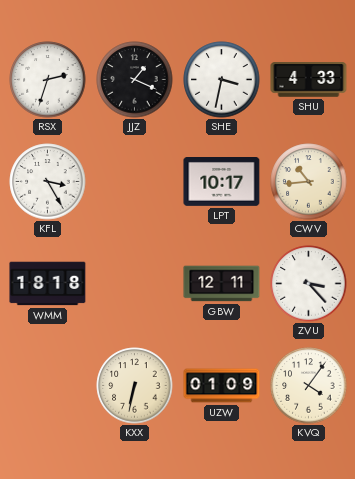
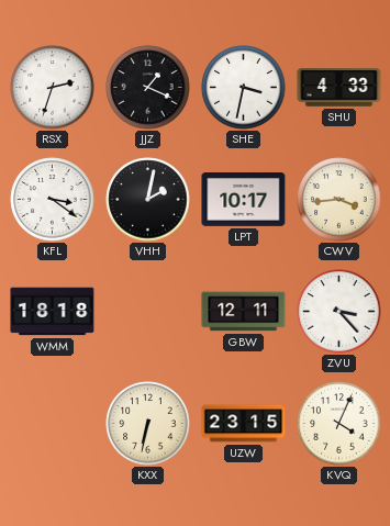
KFL: 3:25 -> 3:21
VHH: none -> 2:02
CWV: 10:44 -> 3:44
UZW: 01:09 -> 23:15
KVQ: 4:06 -> 4:04
